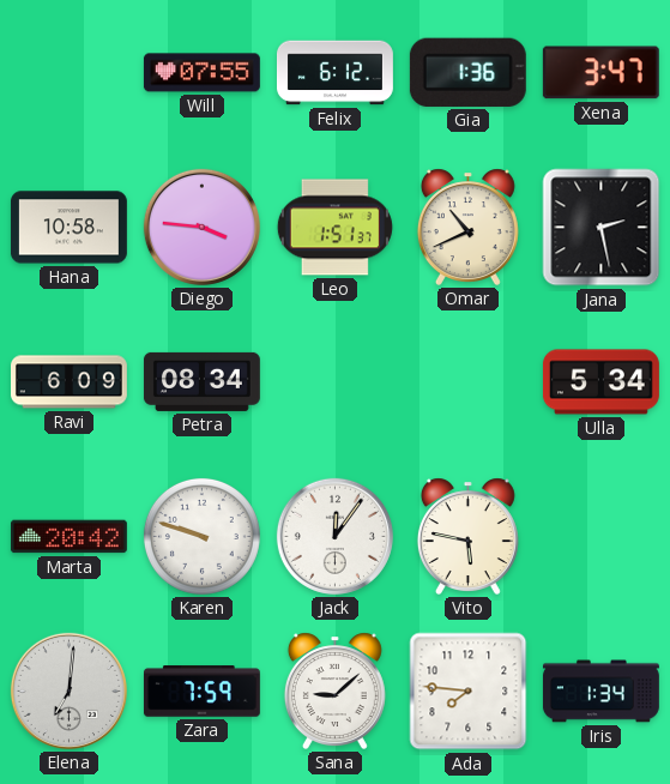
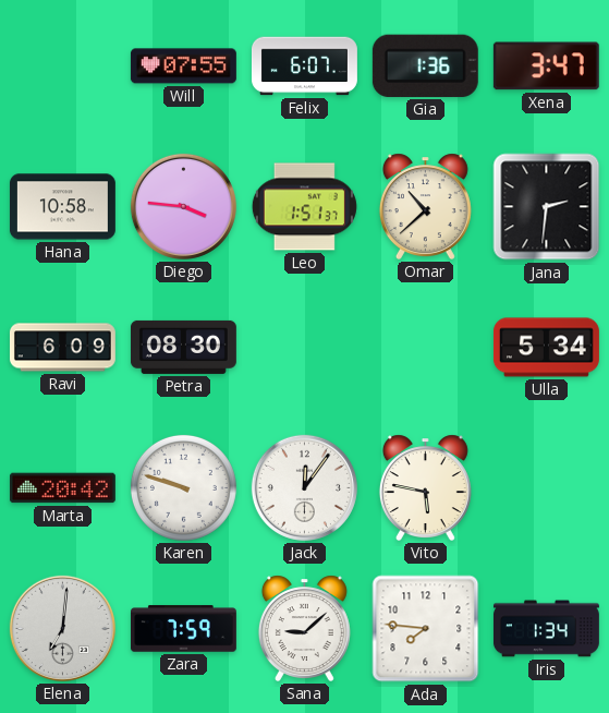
Felix: 6:12 -> 6:07
Omar: 10:41 -> 10:38
Jana: 2:28 -> 2:31
Petra: 08:34 -> 08:30
